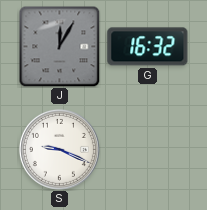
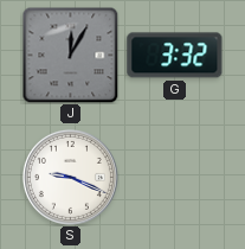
G: 16:32 -> 3:32
